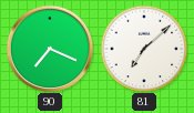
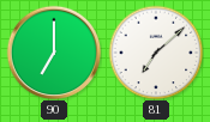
90: 7:19 -> 7:00
